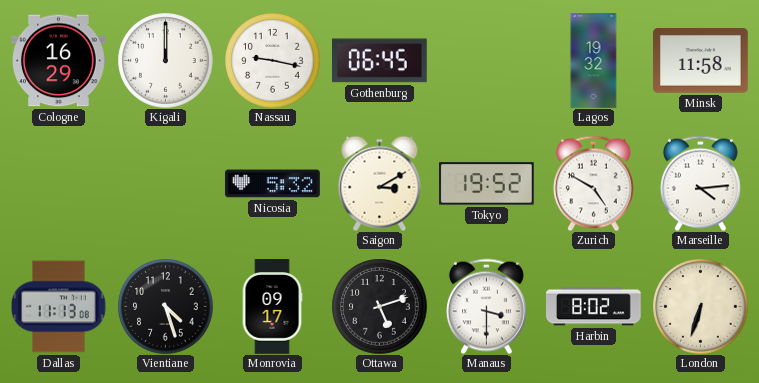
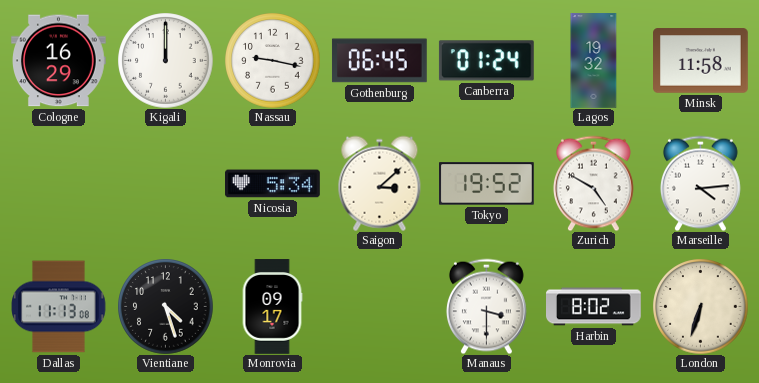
Canberra: none -> 01:24
Nicosia: 5:32 -> 5:34
Saigon: 3:10 -> 3:08
Ottawa: 5:12 -> none
